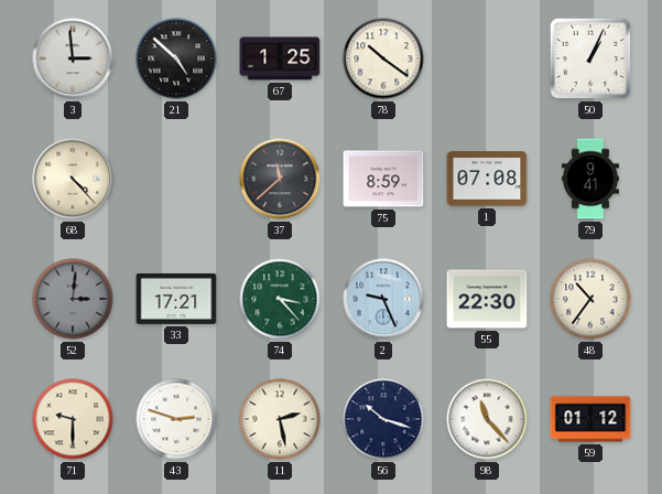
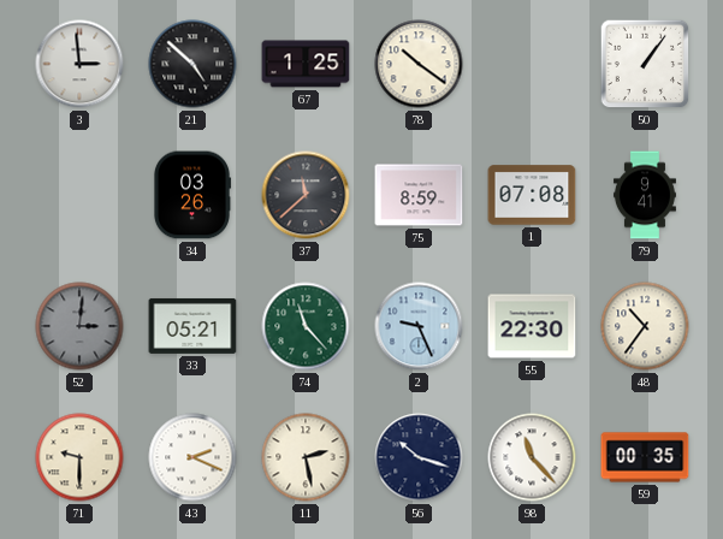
50: 1:04 -> 1:06
68: 4:23 -> none
34: none -> 03:26
33: 17:21 -> 05:21
74: 3:23 -> 11:23
43: 2:48 -> 2:19
59: 01:12 -> 00:35
